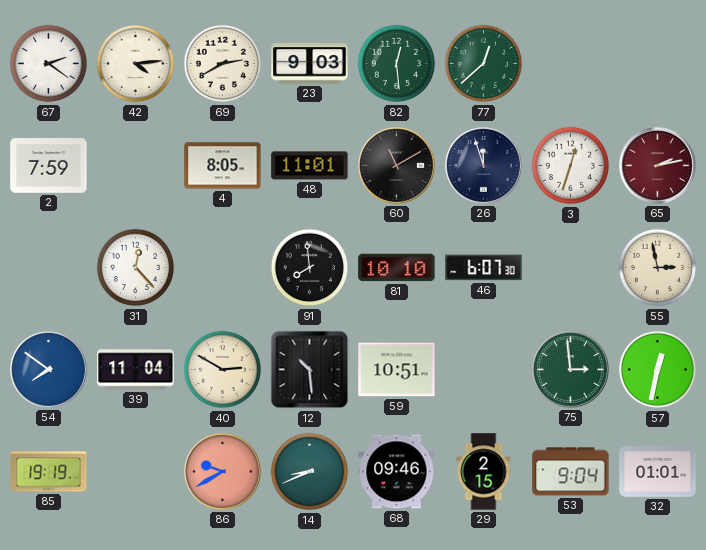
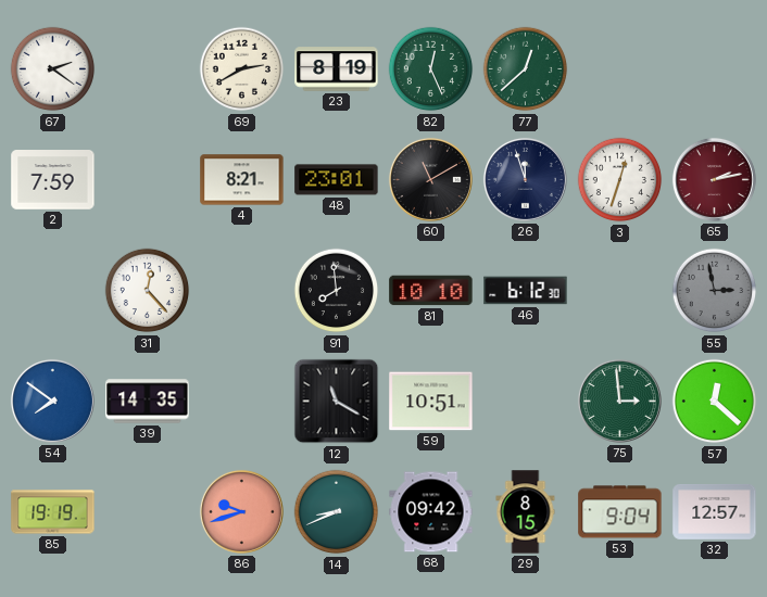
42: 4:14 -> none
23: 9:03 -> 8:19
82: 12:29 -> 12:26
4: 8:05 -> 8:21
48: 11:01 -> 23:01
46: 6:07 -> 6:12
55 dial: cream -> grey
39: 11:04 -> 14:35
40: 2:50 -> none
12: 10:29 -> 11:20
57: 12:32 -> 12:22
86: 9:40 -> 9:42
68: 09:46 -> 09:42
29: 2:15 -> 8:15
32: 01:01 -> 12:57
